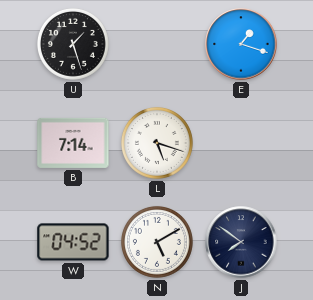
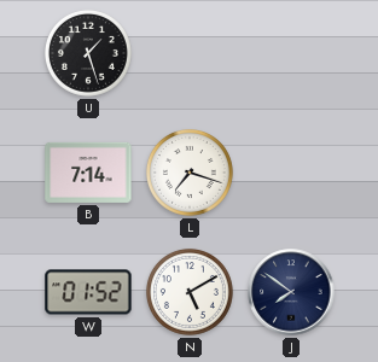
E: 1:18 -> none
L: 5:18 -> 7:18
W: 04:52 -> 01:52
